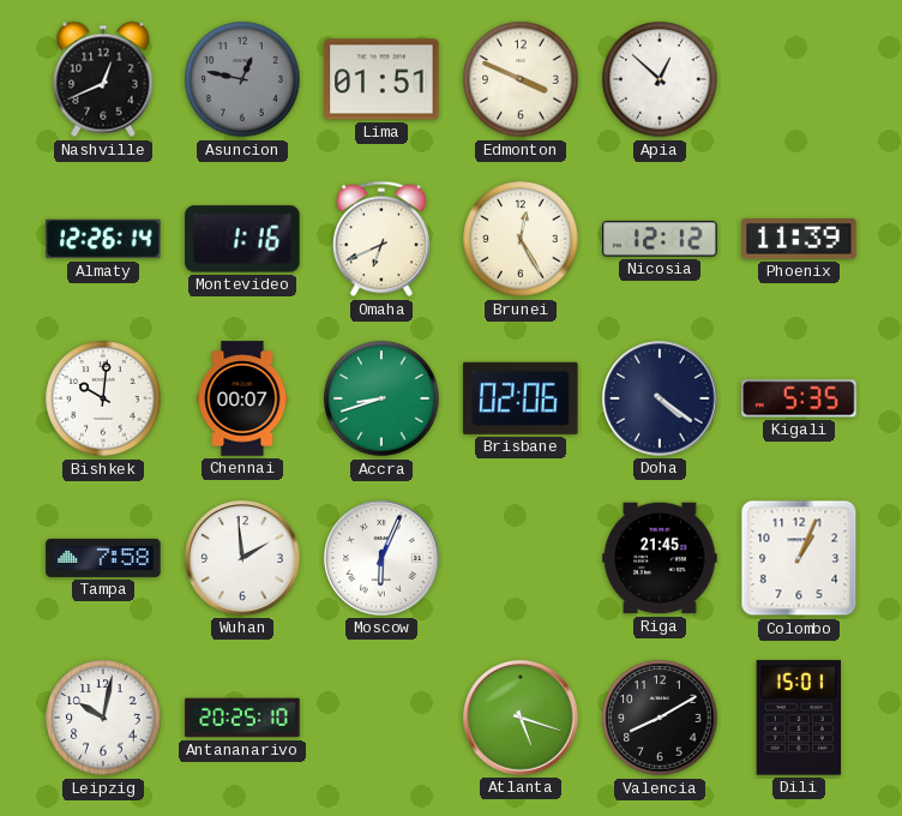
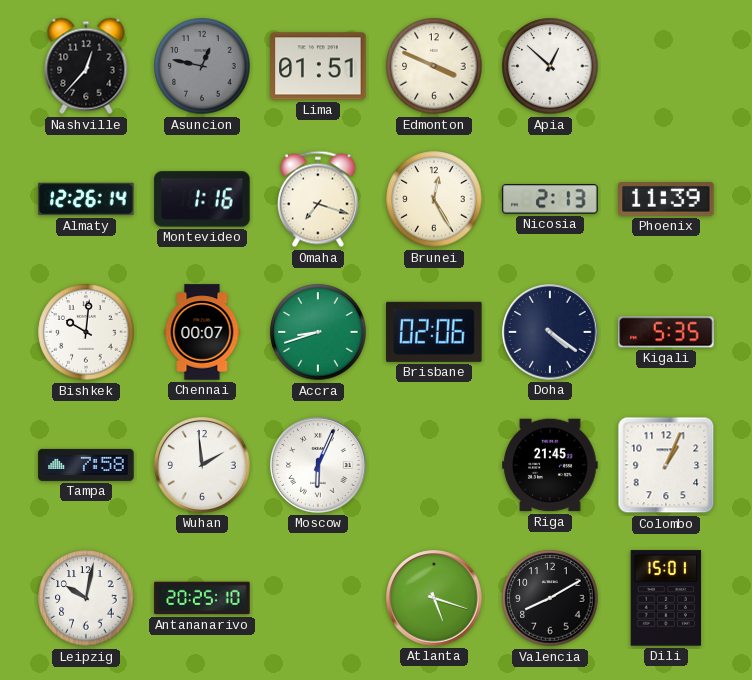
Nashville: 12:41 -> 12:37
Omaha: 6:41 -> 7:18
Nicosia: 12:12 -> 2:13
